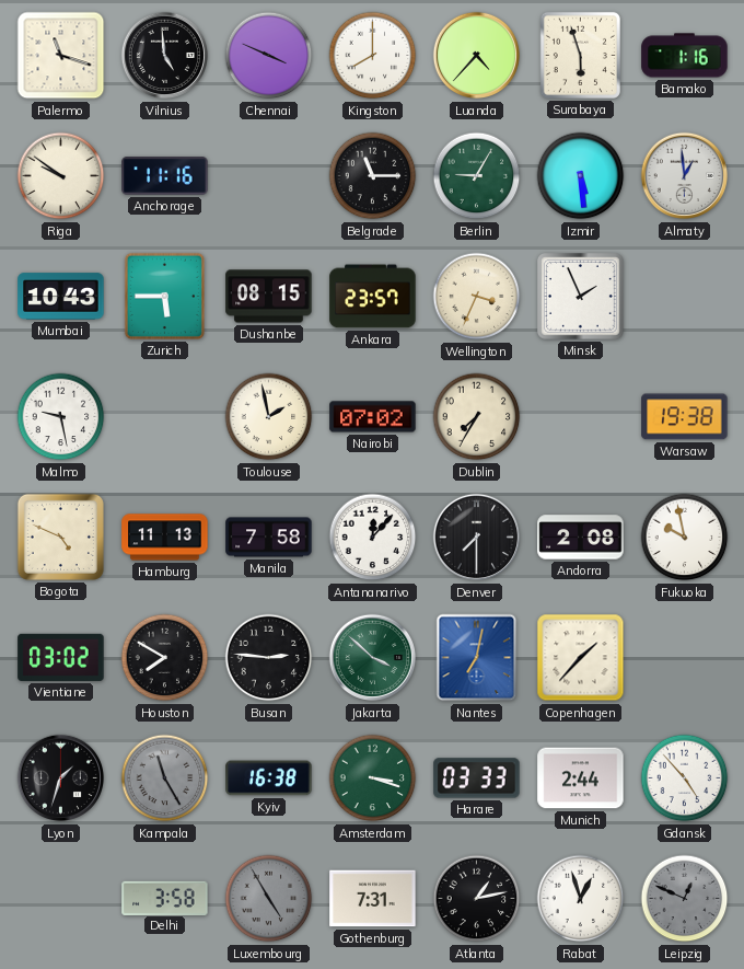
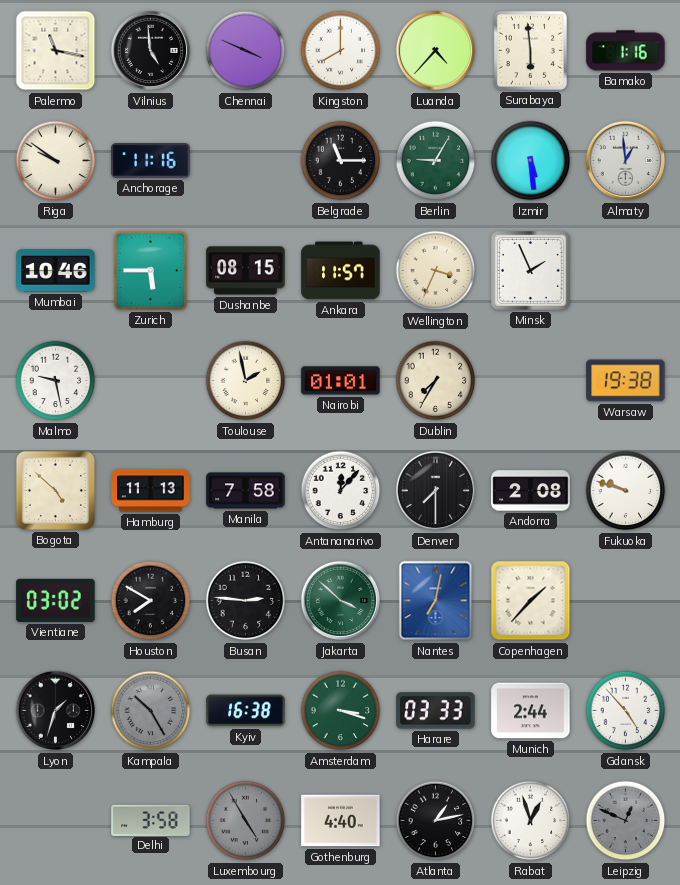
Palermo: 11:18 -> 11:17
Surabaya: 5:57 -> 5:59
Mumbai: 10:43 -> 10:46
Ankara: 23:57 -> 11:57
Nairobi: 07:02 -> 01:01
Bogota: 4:49 -> 4:52
Fukuoka: 9:58 -> 9:48
Kampala: 11:25 -> 10:25
Gothenburg: 7:31 -> 4:40
